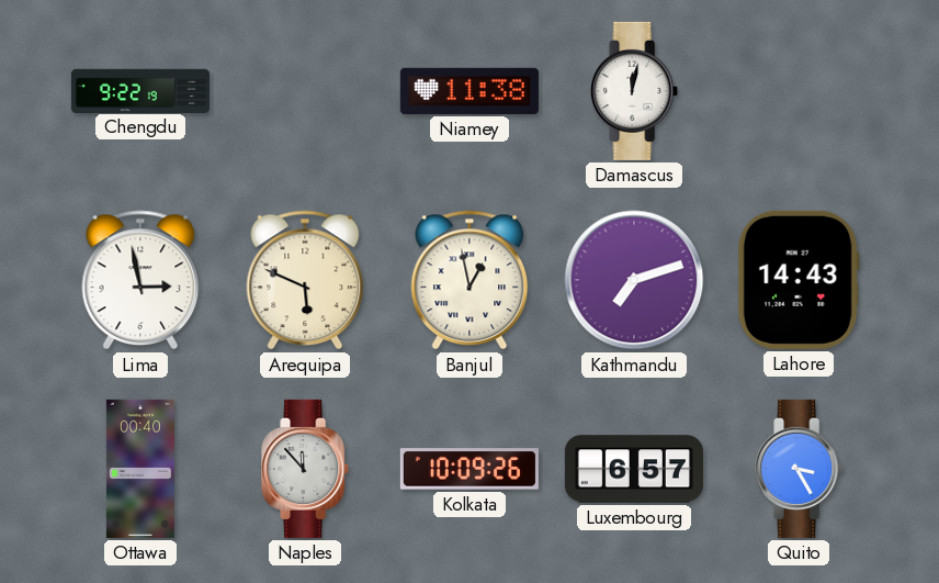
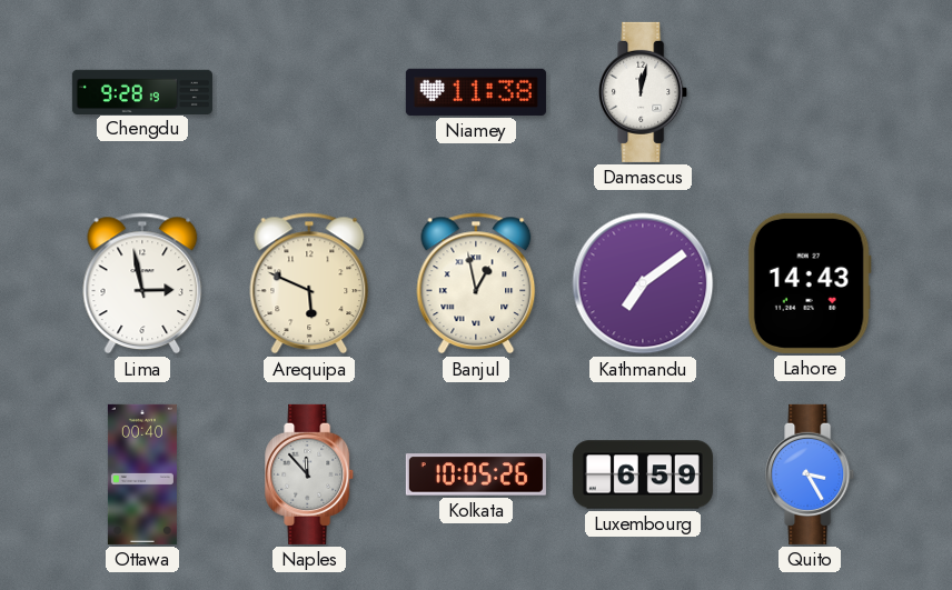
Chengdu: 9:22 -> 9:28
Kathmandu: 7:12 -> 7:09
Kolkata: 10:09 -> 10:05
Luxembourg: 6:57 -> 6:59
